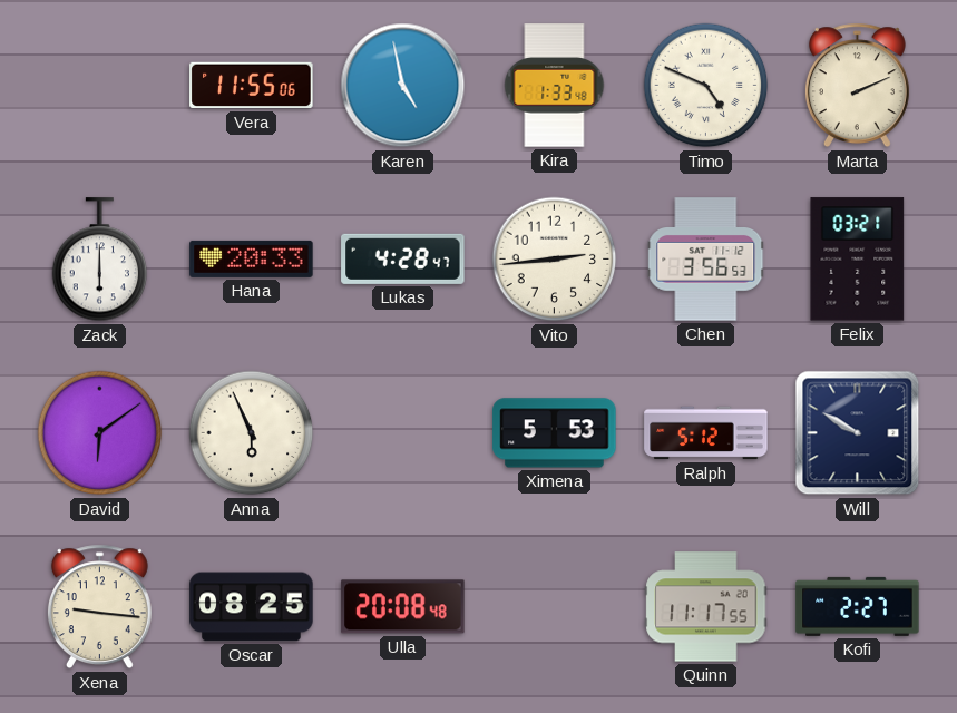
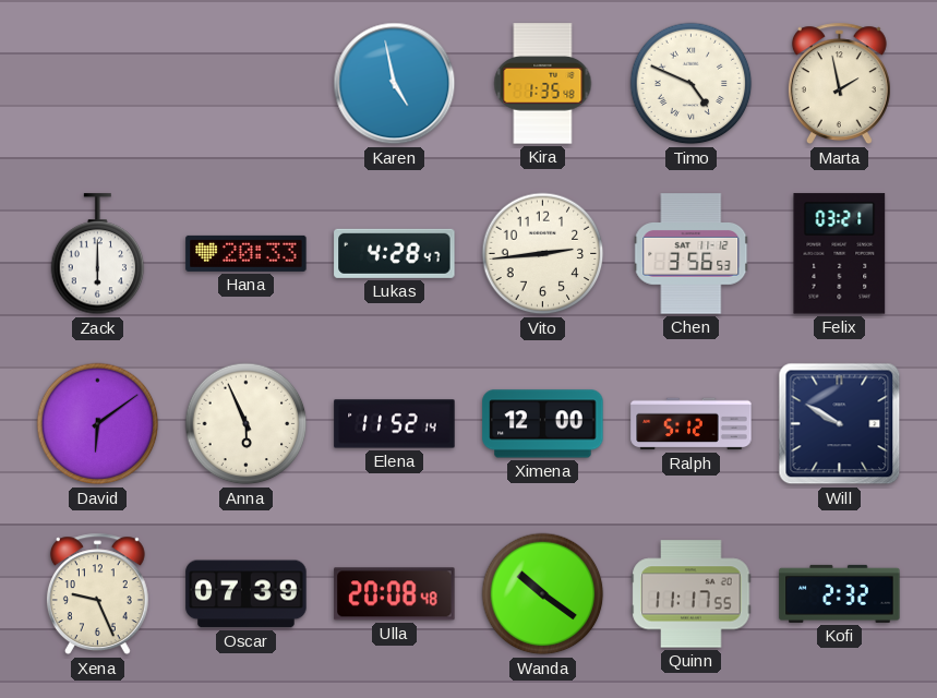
Vera: 11:55 -> none
Kira: 1:33 -> 1:35
Marta: 2:11 -> 1:58
Elena: none -> 11:52
Ximena: 5:53 -> 12:00
Xena: 9:16 -> 9:26
Oscar: 08:25 -> 07:39
Wanda: none -> 10:21
Kofi: 2:27 -> 2:32
